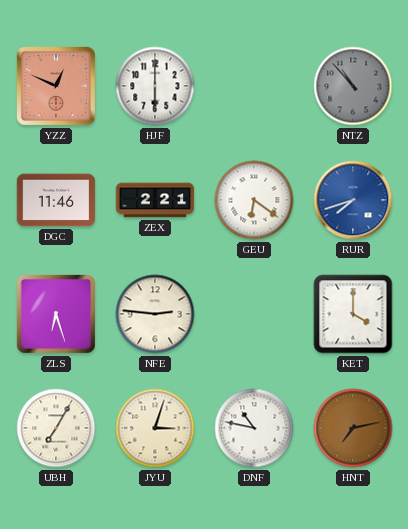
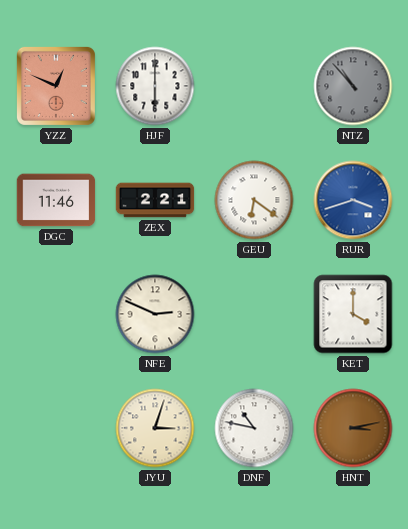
RUR: 7:42 -> 3:42
ZLS: 6:27 -> none
NFE: 2:46 -> 2:49
UBH: 7:05 -> none
HNT: 7:13 -> 3:13
